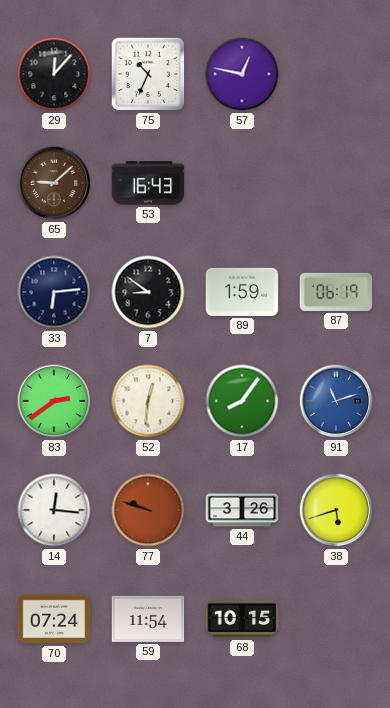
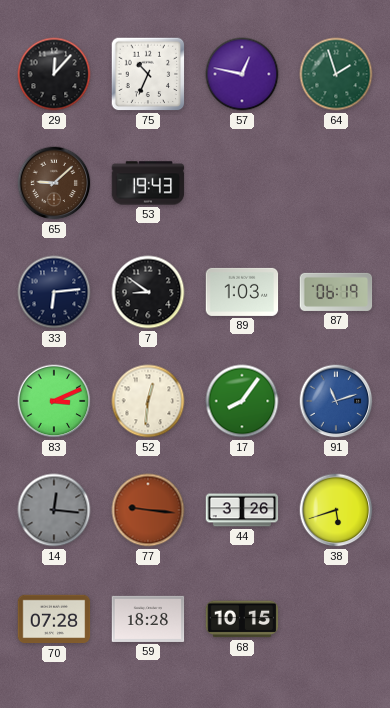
64: none -> 1:57
53: 16:43 -> 19:43
89: 1:59 -> 1:03
83: 2:39 -> 3:11
14 dial: white -> grey
77: 9:48 -> 9:16
70: 07:24 -> 07:28
59: 11:54 -> 18:28
